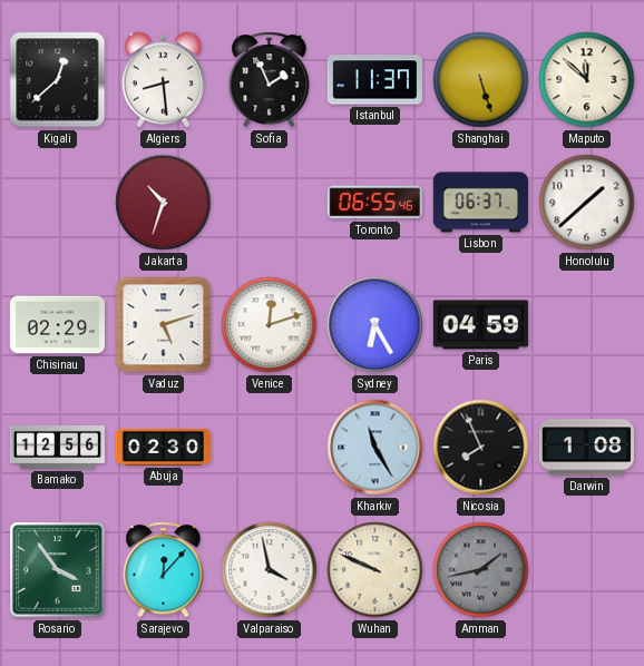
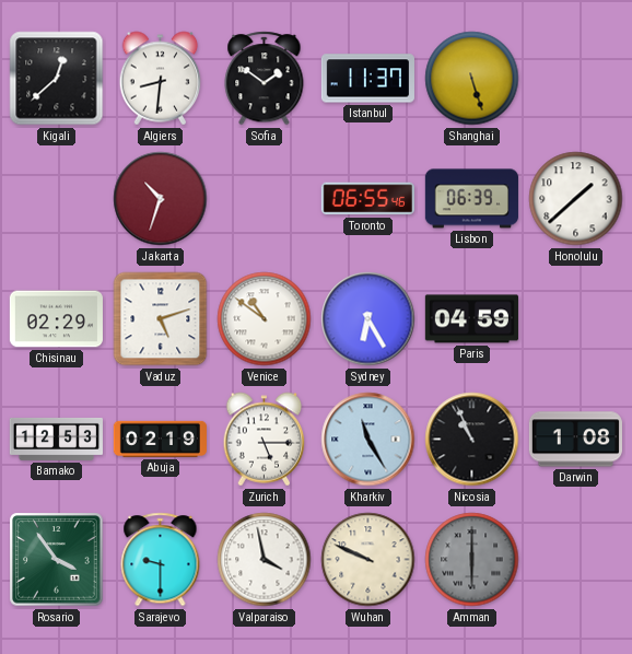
Algiers: 8:29 -> 8:31
Sofia: 1:56 -> 1:51
Maputo: 11:52 -> none
Lisbon: 06:37 -> 06:39
Venice: 12:12 -> 10:51
Bamako: 12:56 -> 12:53
Abuja: 02:30 -> 02:19
Zurich: none -> 5:15
Nicosia: 7:56 -> 10:56
Sarajevo: 12:07 -> 9:30
Amman: 1:43 -> 6:00
